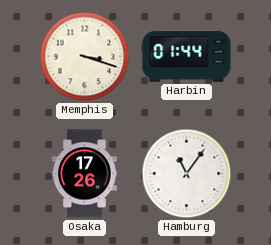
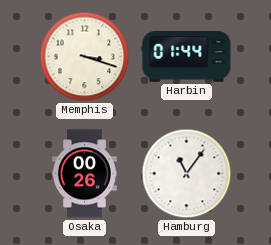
Osaka: 17:26 -> 00:26
